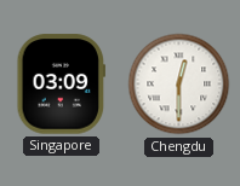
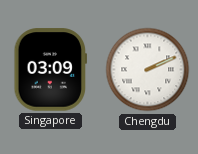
Chengdu: 12:30 -> 2:11
